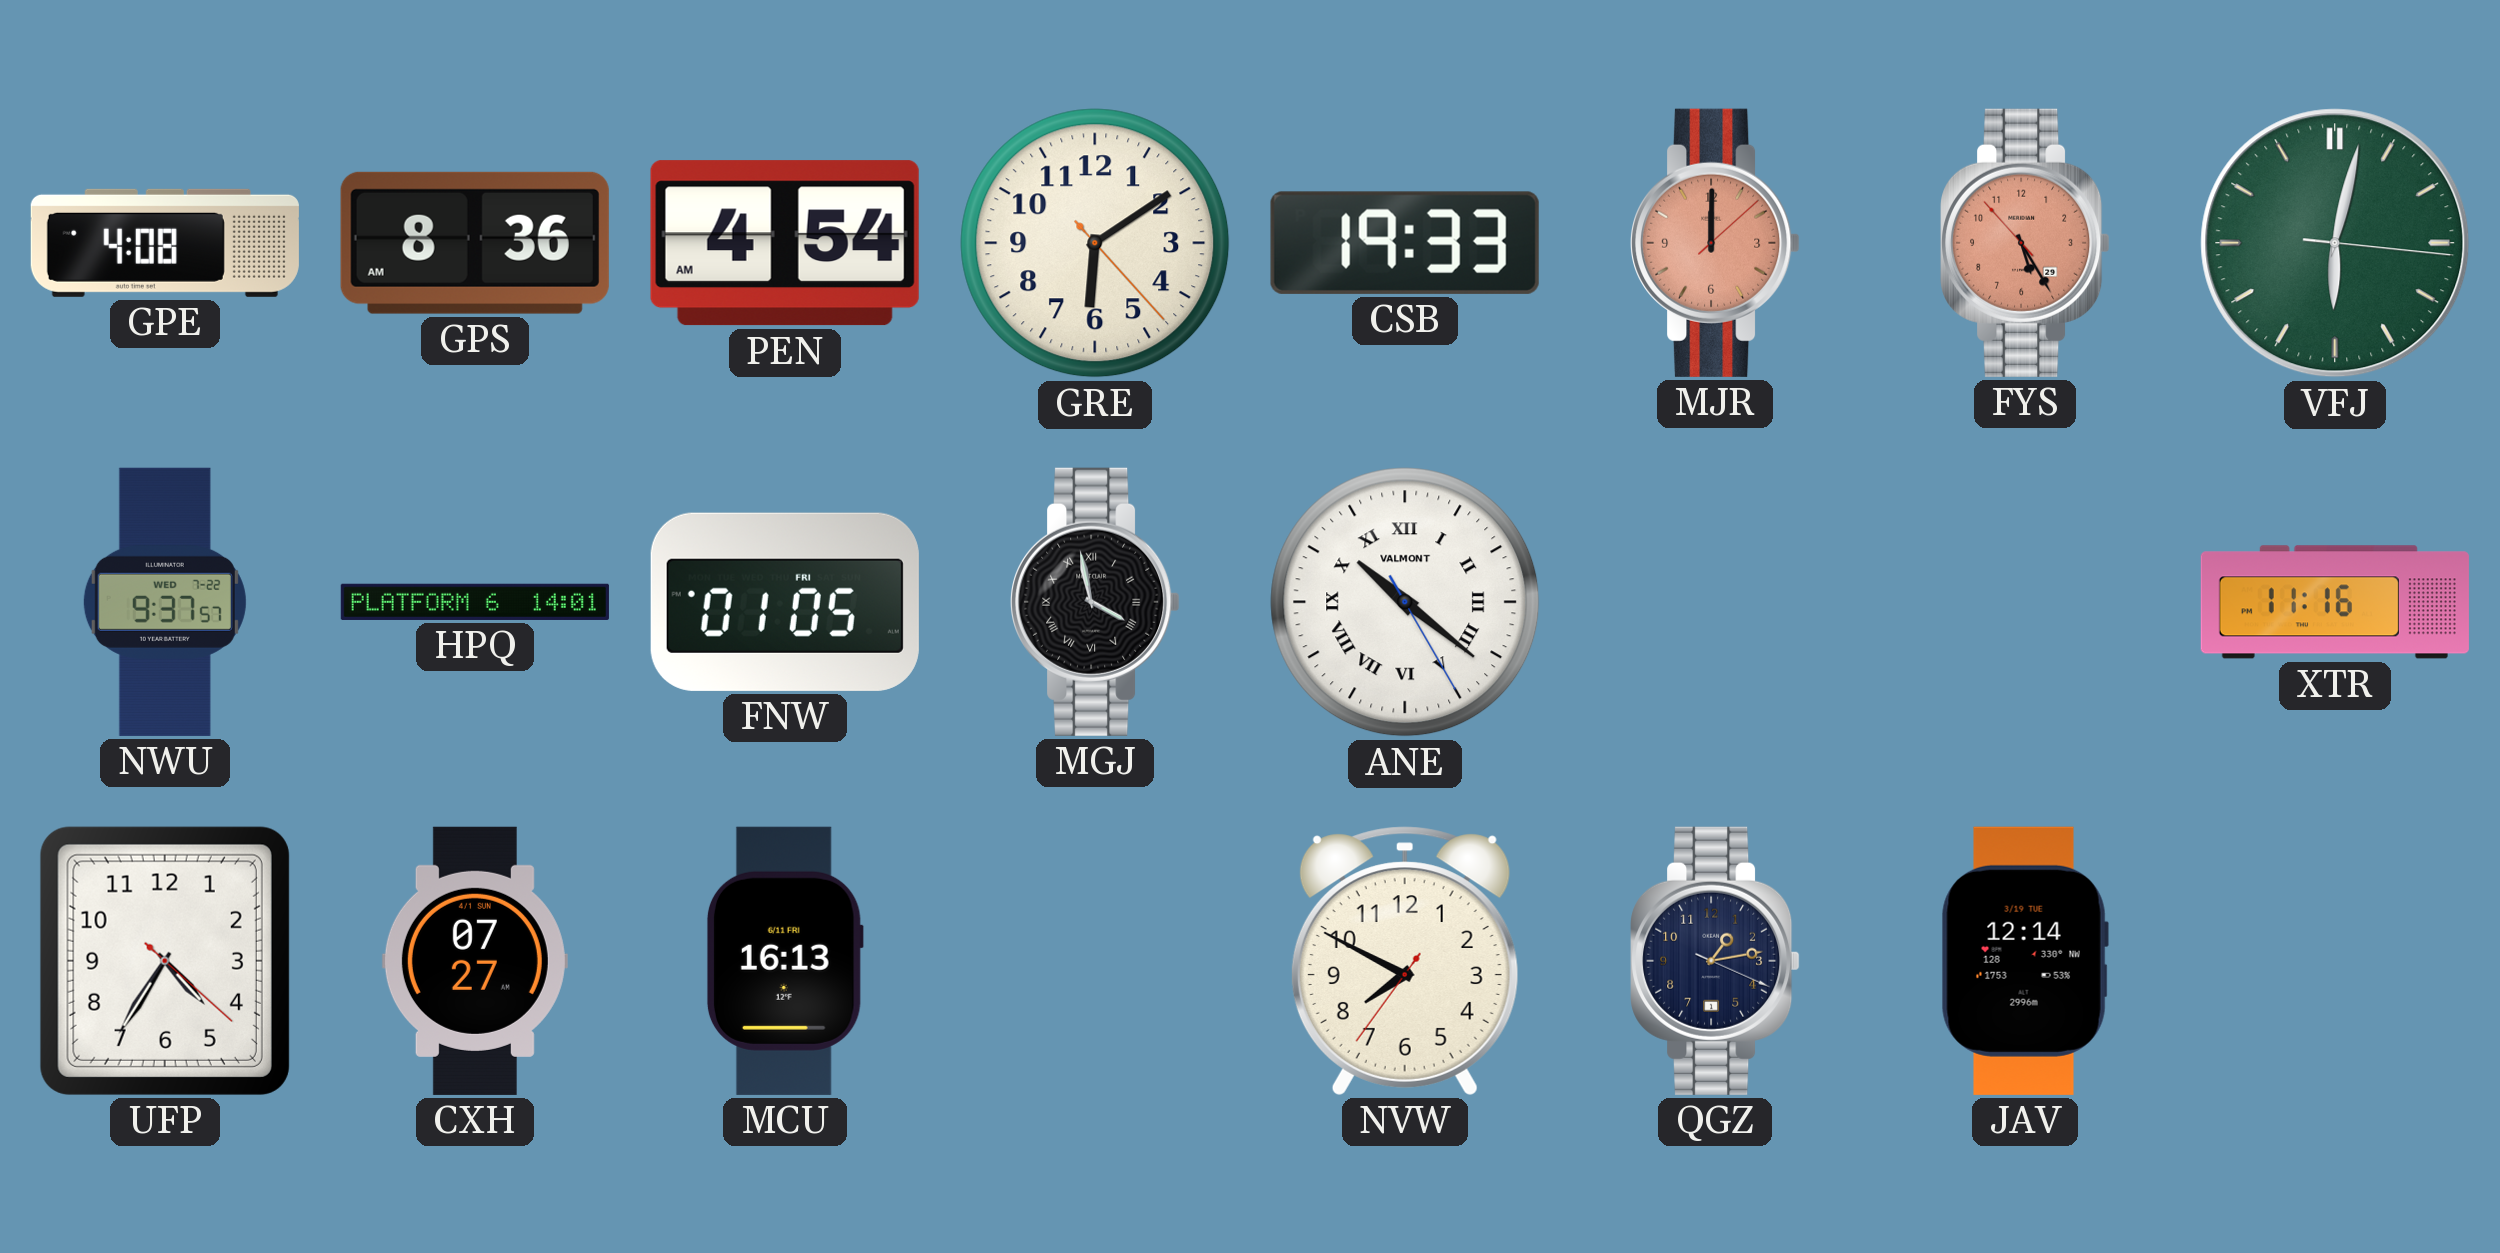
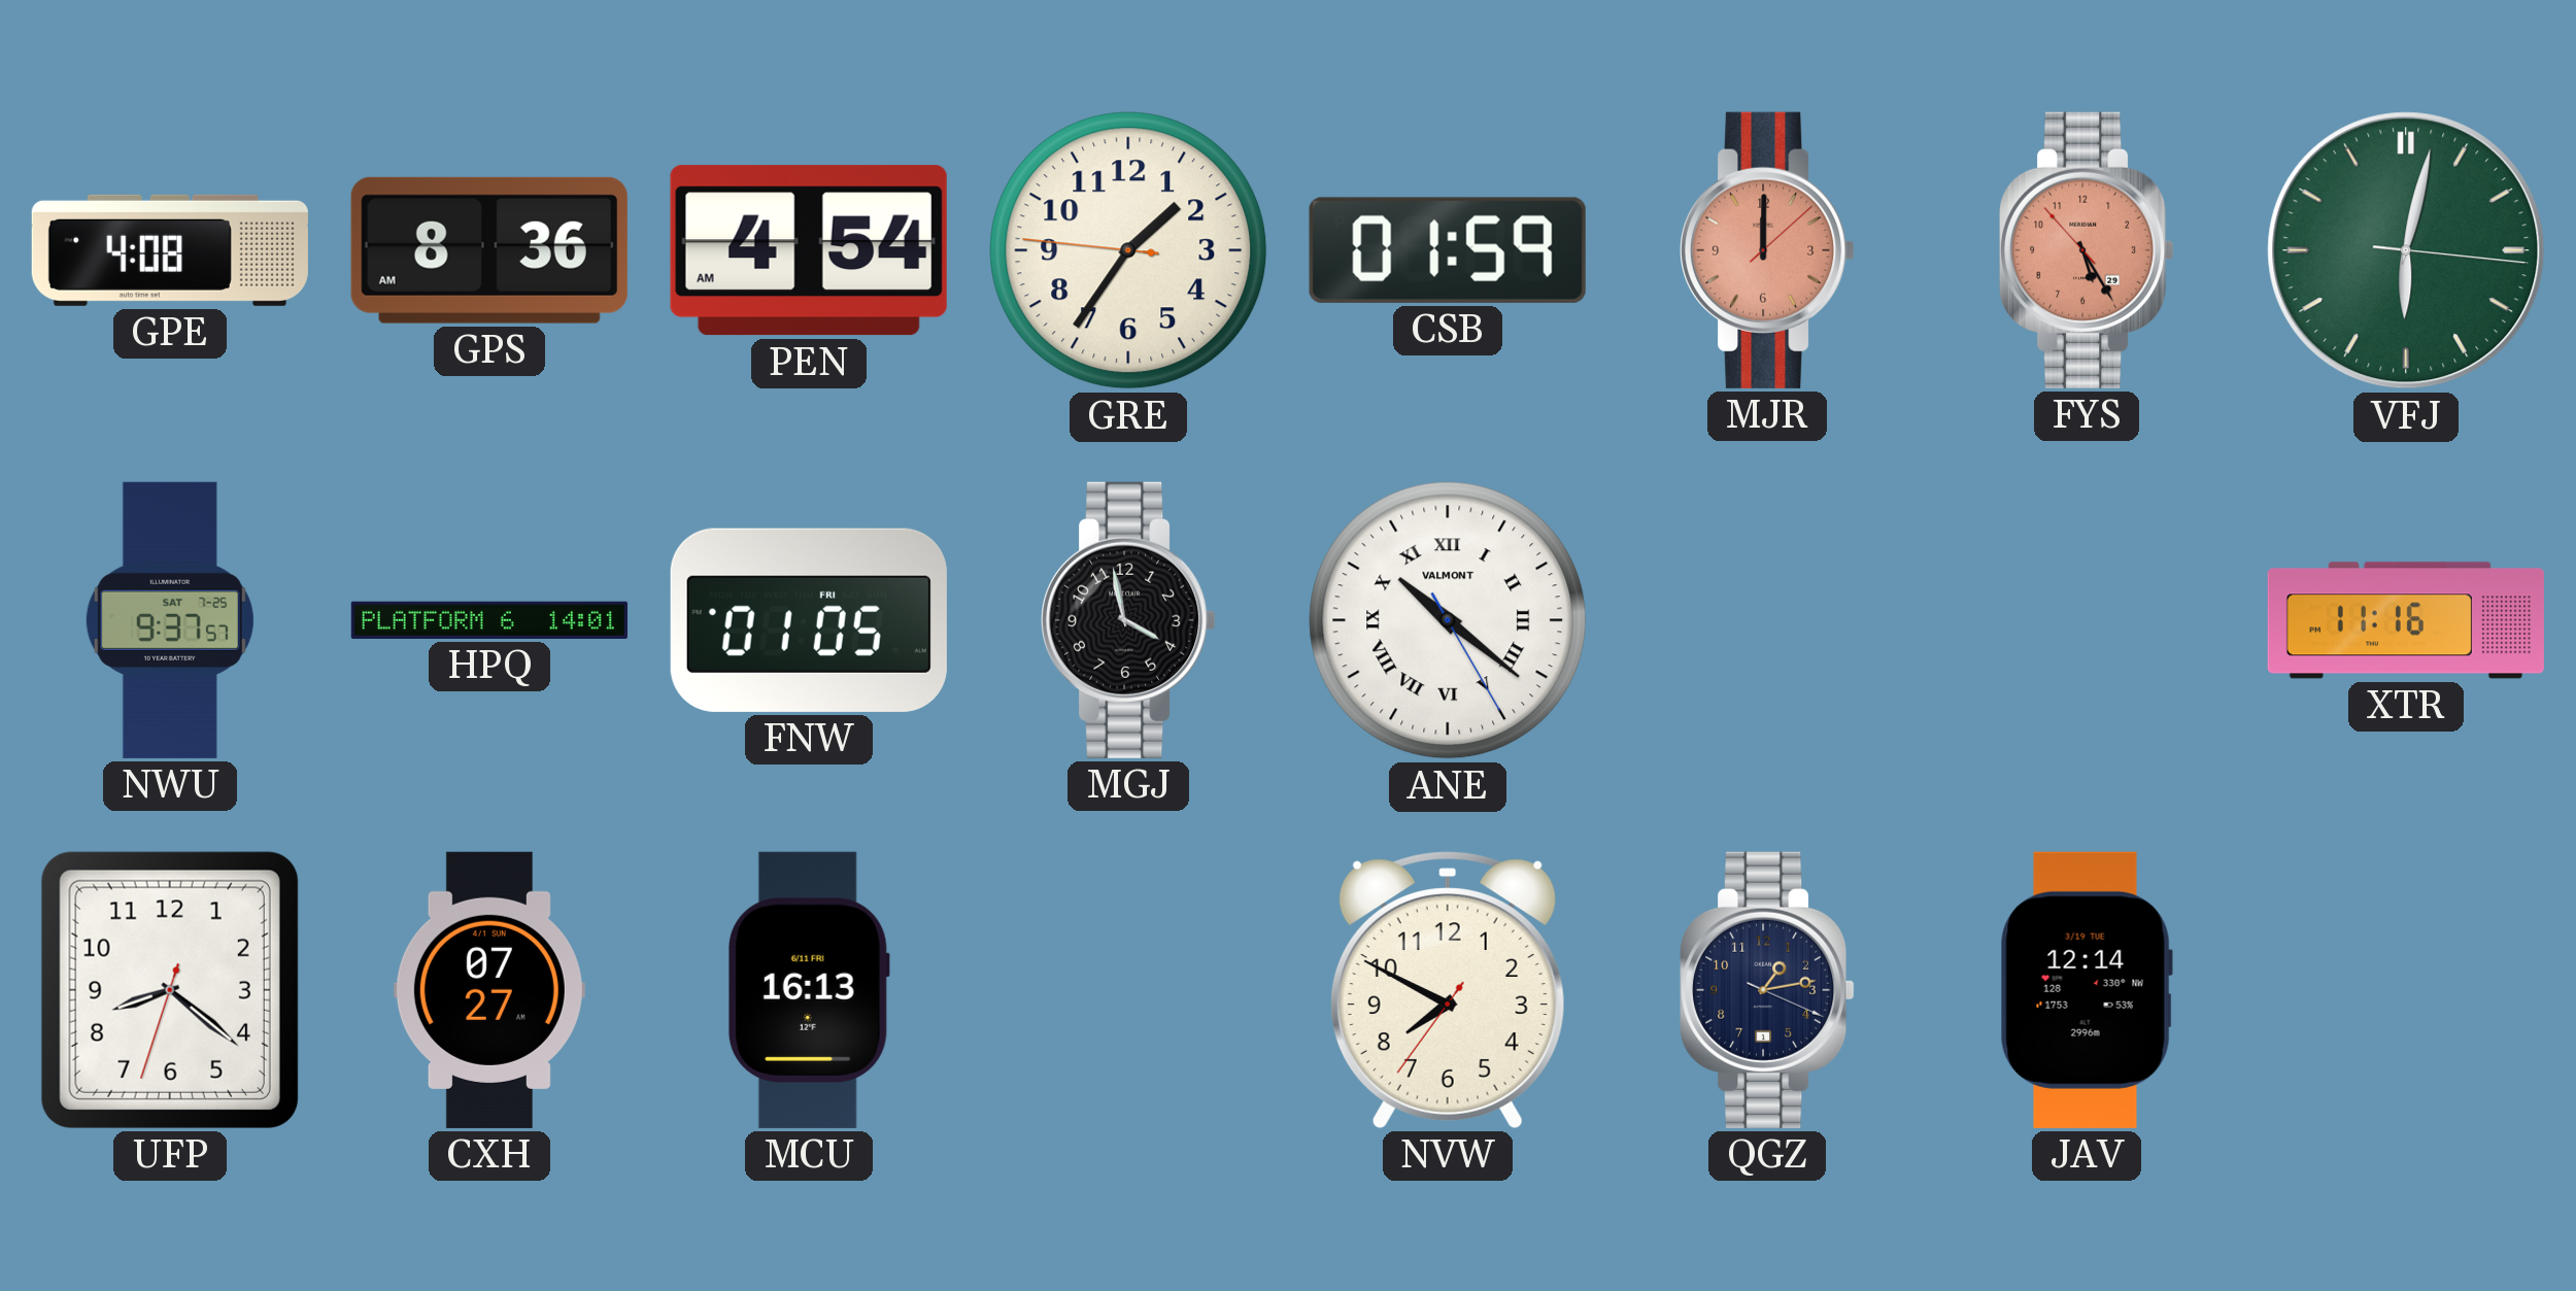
GRE: 6:09 -> 1:35
CSB: 19:33 -> 01:59
NWU date: WED 7-22 -> SAT 7-25
MGJ numerals: Roman -> Arabic
UFP: 4:35 -> 8:21
